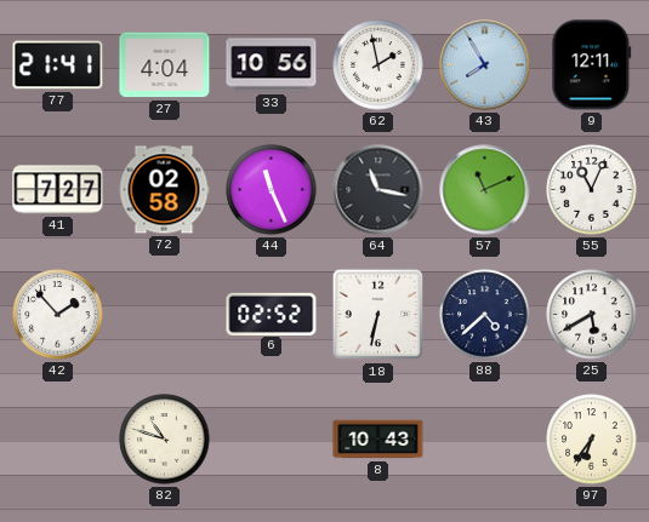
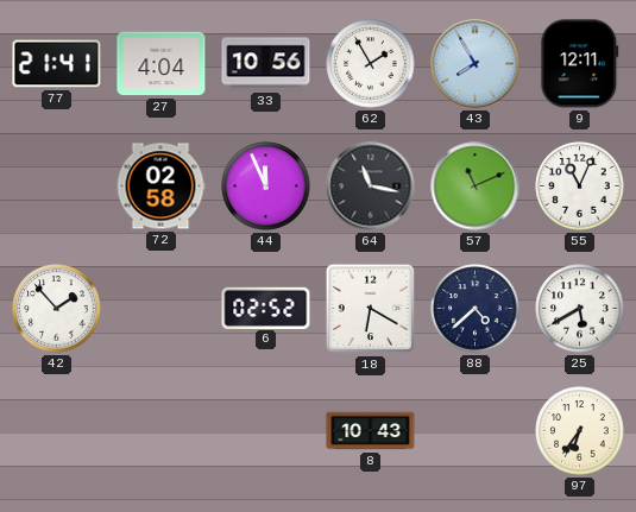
62: 1:58 -> 1:55
41: 7:27 -> none
44: 11:26 -> 11:56
18: 6:32 -> 6:20
82: 10:48 -> none
